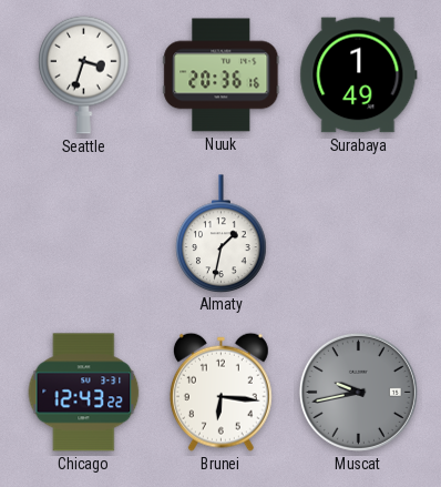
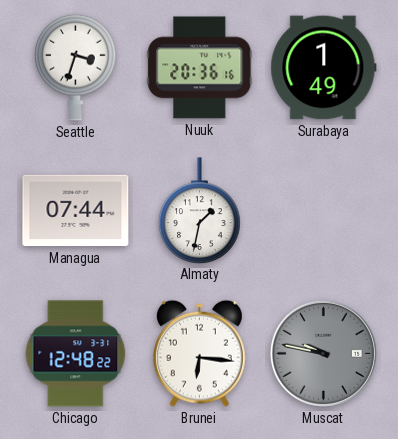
Managua: none -> 07:44
Chicago: 12:43 -> 12:48
Muscat: 9:43 -> 9:47
